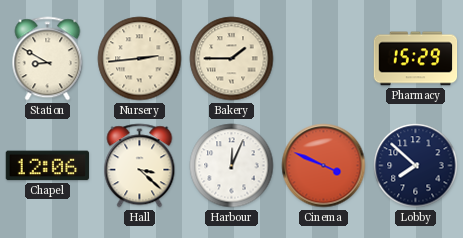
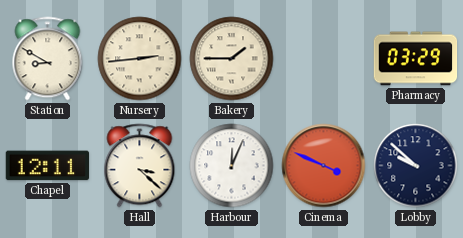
Pharmacy: 15:29 -> 03:29
Chapel: 12:06 -> 12:11
Lobby: 7:52 -> 9:52
